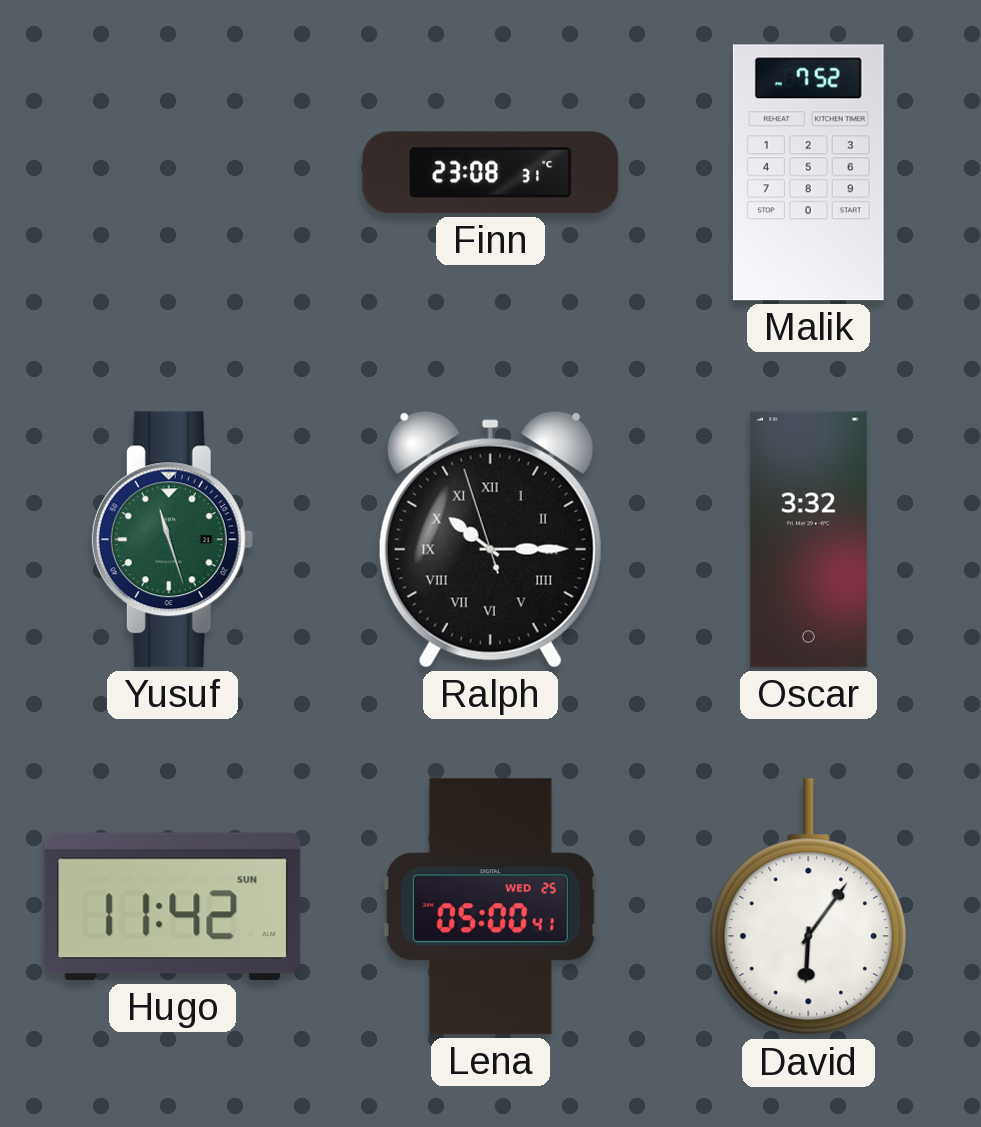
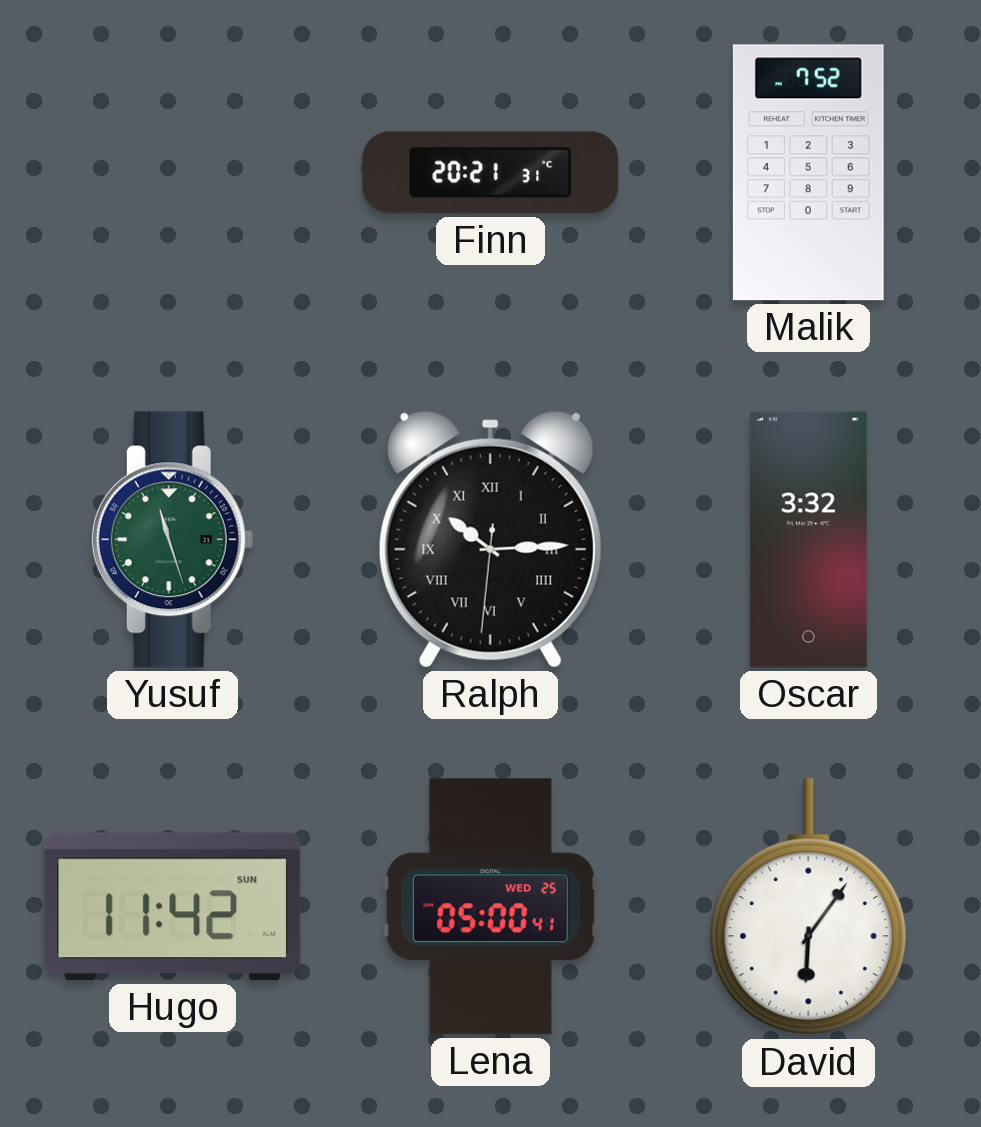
Finn: 23:08 -> 20:21
Ralph: 10:14:57 -> 10:14:31
